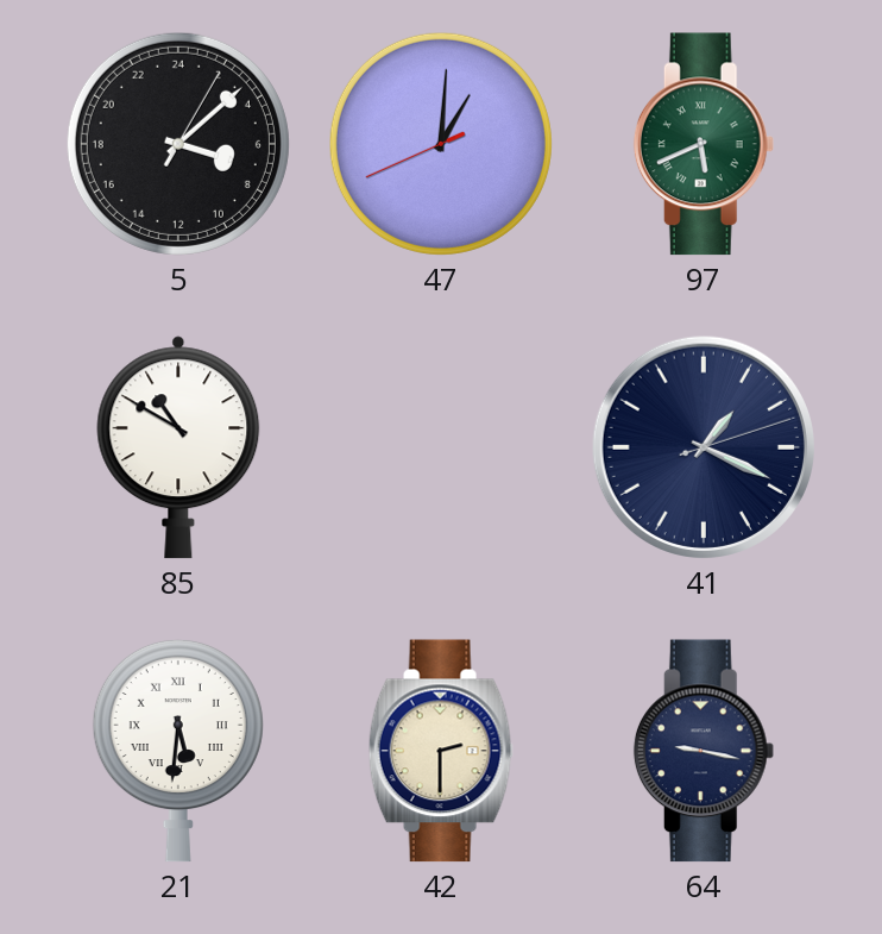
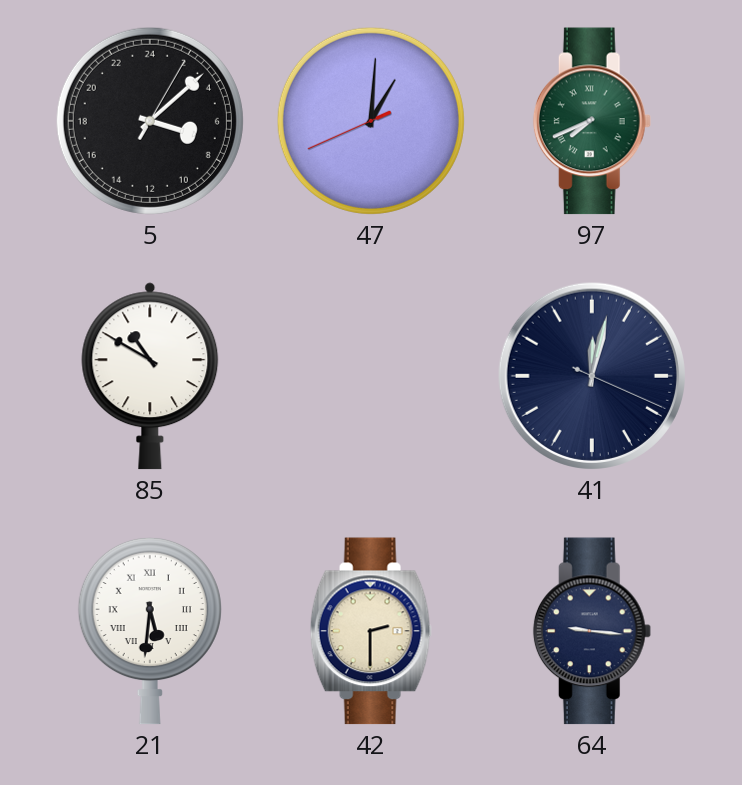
97: 5:41 -> 7:41
41: 1:19 -> 12:02
64: 9:17 -> 9:16
